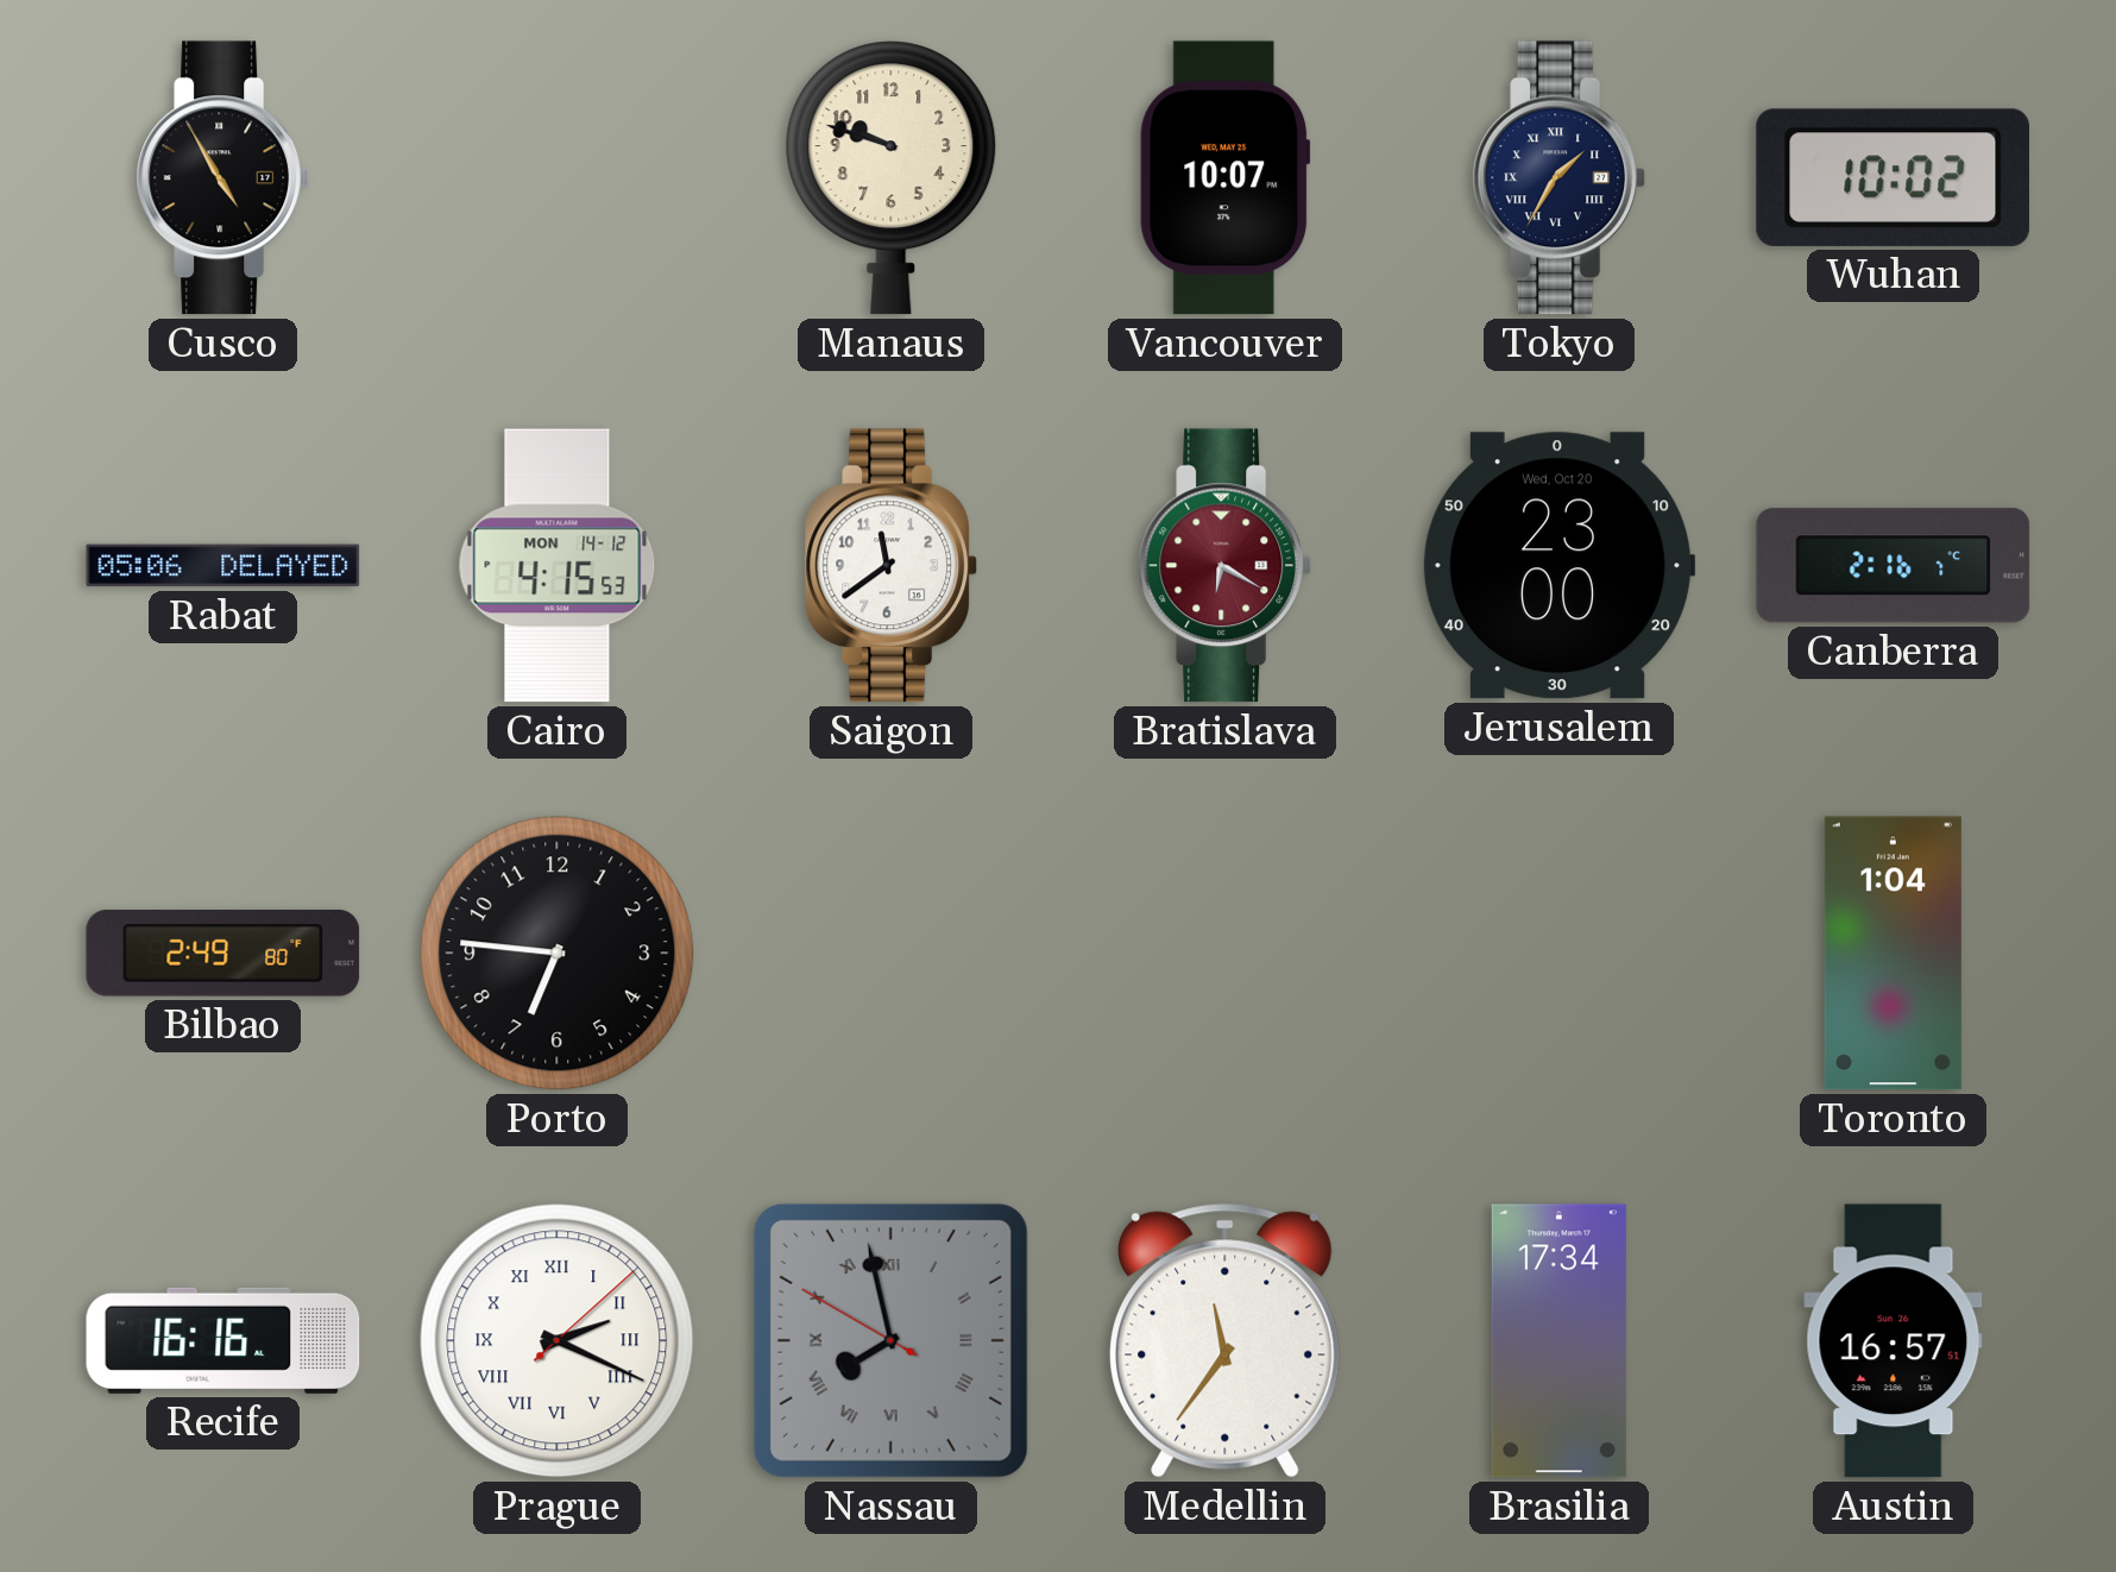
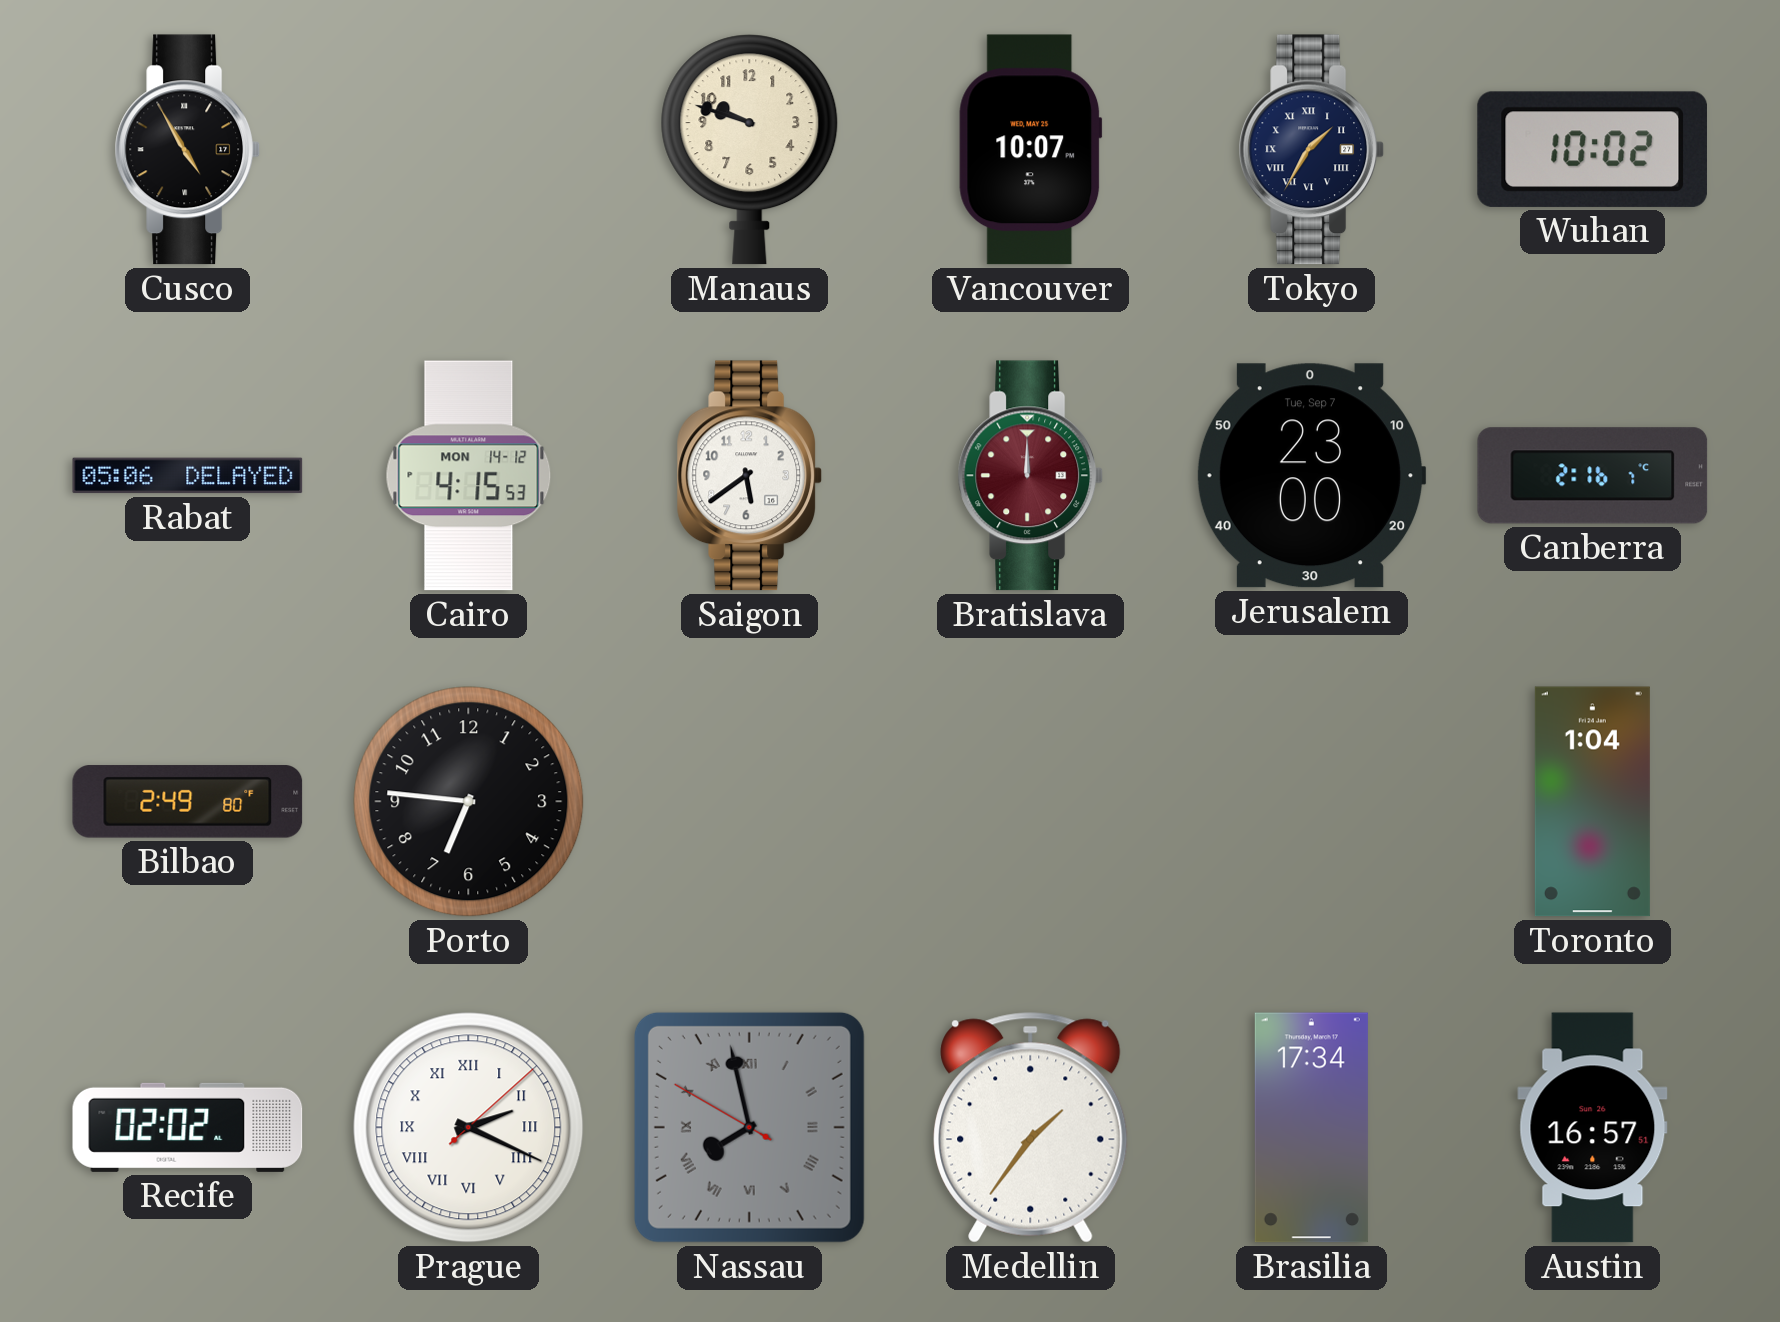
Saigon: 11:39 -> 5:39
Bratislava: 6:20 -> 12:00
Jerusalem date: Wed, Oct 20 -> Tue, Sep 7
Recife: 16:16 -> 02:02
Medellin: 11:36 -> 1:36
